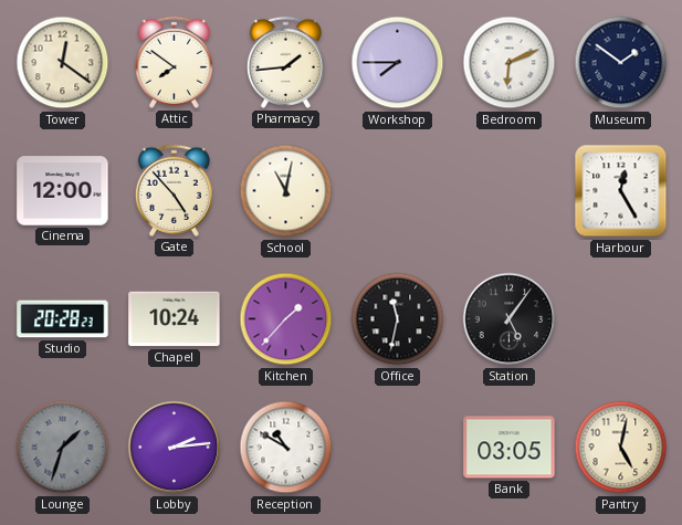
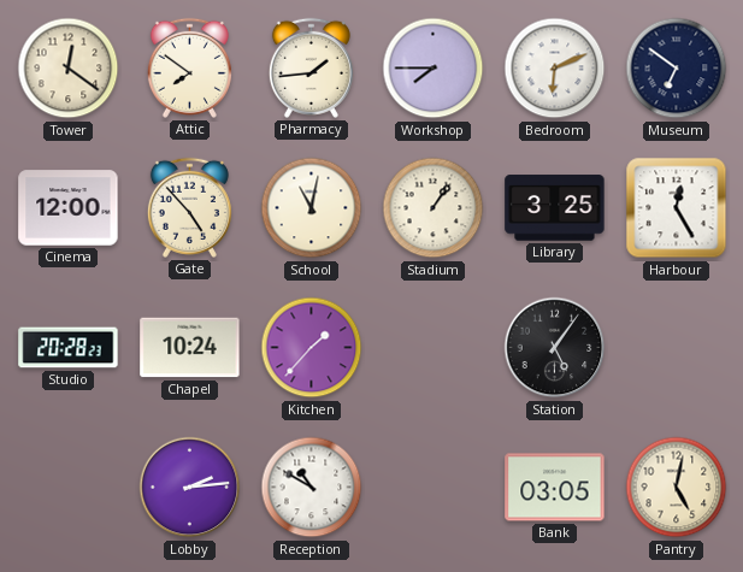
Museum: 1:51 -> 6:51
Stadium: none -> 1:06
Library: none -> 3:25
Office: 11:32 -> none
Lounge: 1:33 -> none
